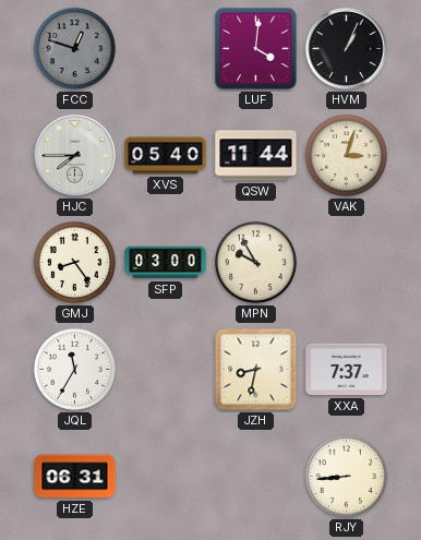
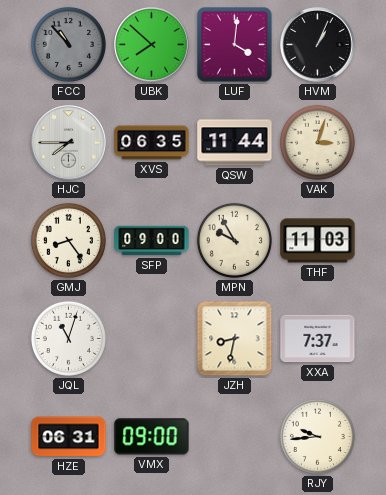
FCC: 12:48 -> 10:53
UBK: none -> 7:52
XVS: 05:40 -> 06:35
SFP: 03:00 -> 09:00
THF: none -> 11:03
JQL: 11:35 -> 11:03
VMX: none -> 09:00
RJY: 8:44 -> 9:44
